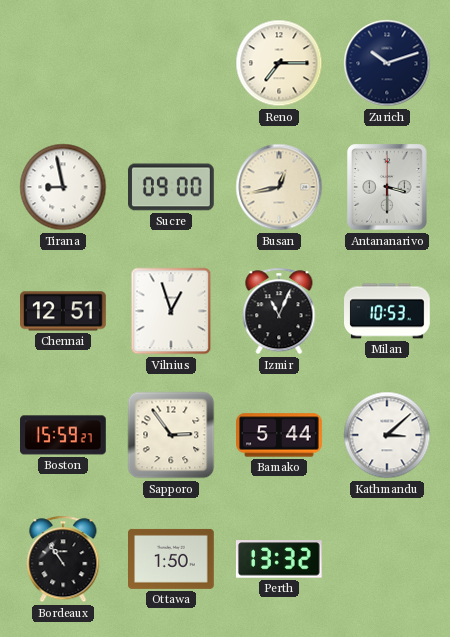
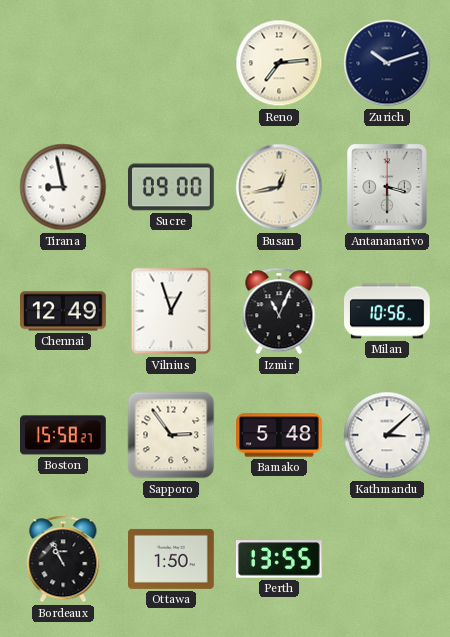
Reno: 7:15 -> 7:14
Chennai: 12:51 -> 12:49
Milan: 10:53 -> 10:56
Boston: 15:59 -> 15:58
Bamako: 5:44 -> 5:48
Bordeaux: 10:54 -> 10:56
Perth: 13:32 -> 13:55
